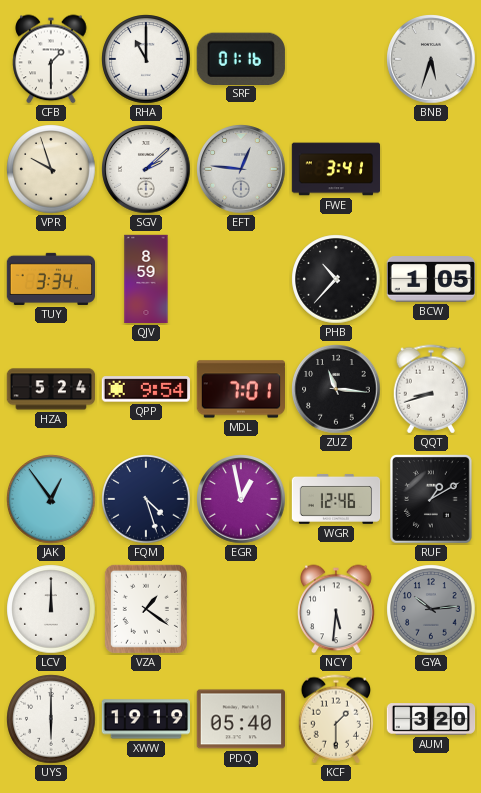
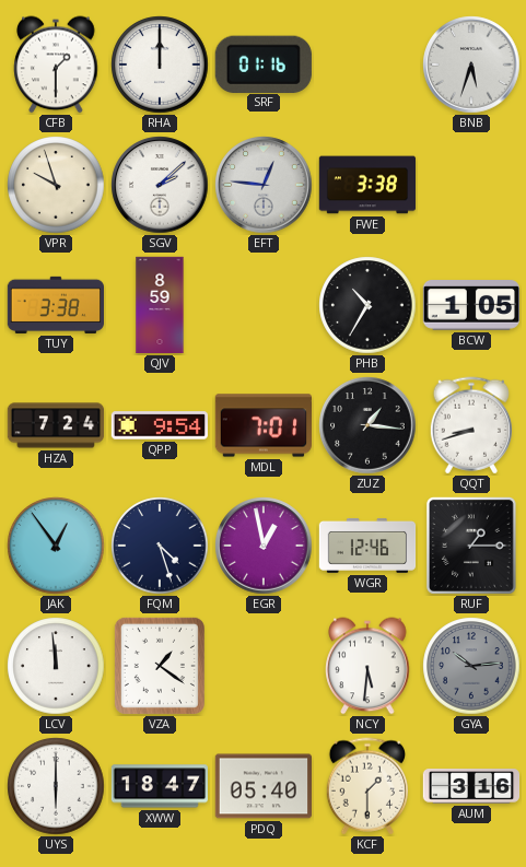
RHA: 11:00 -> 12:00
FWE: 3:41 -> 3:38
TUY: 3:34 -> 3:38
PHB: 10:37 -> 10:35
HZA: 5:24 -> 7:24
ZUZ: 11:16 -> 1:16
RUF: 1:10 -> 1:15
LCV: 12:00 -> 11:59
XWW: 19:19 -> 18:47
AUM: 3:20 -> 3:16
